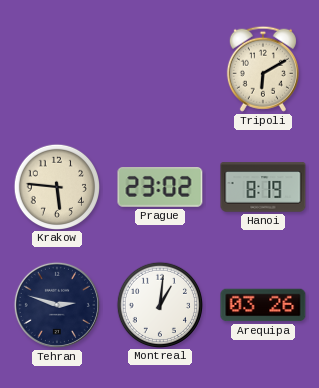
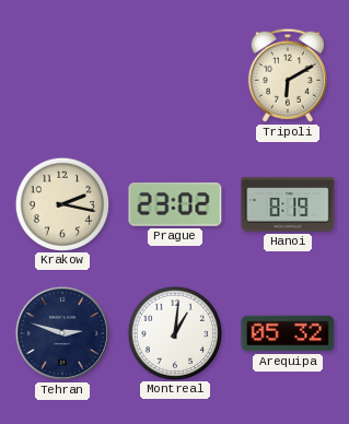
Krakow: 5:46 -> 2:17
Arequipa: 03:26 -> 05:32
